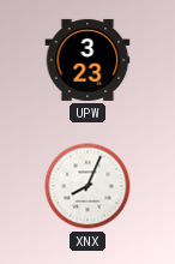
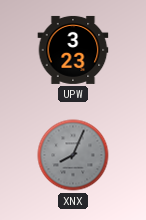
XNX dial: white -> grey
